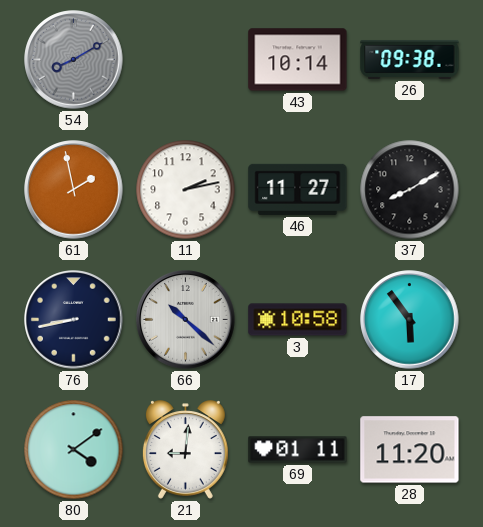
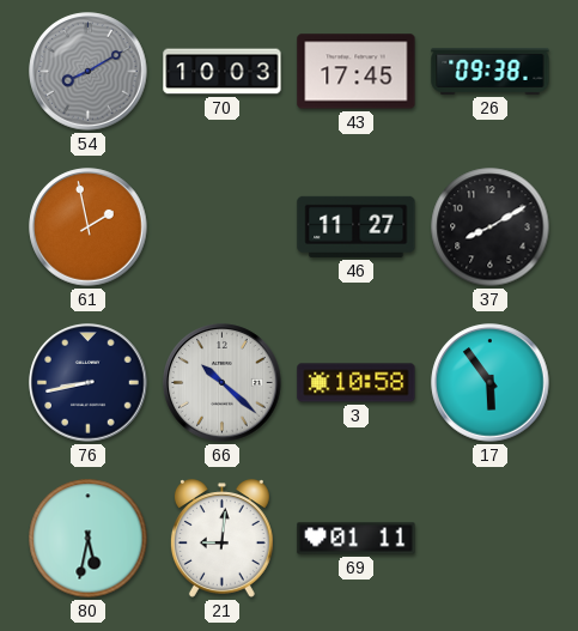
70: none -> 10:03
43: 10:14 -> 17:45
11: 2:13 -> none
80: 4:09 -> 5:32
28: 11:20 -> none
